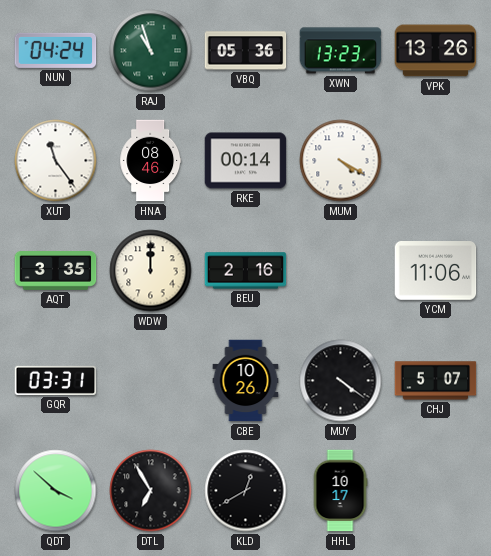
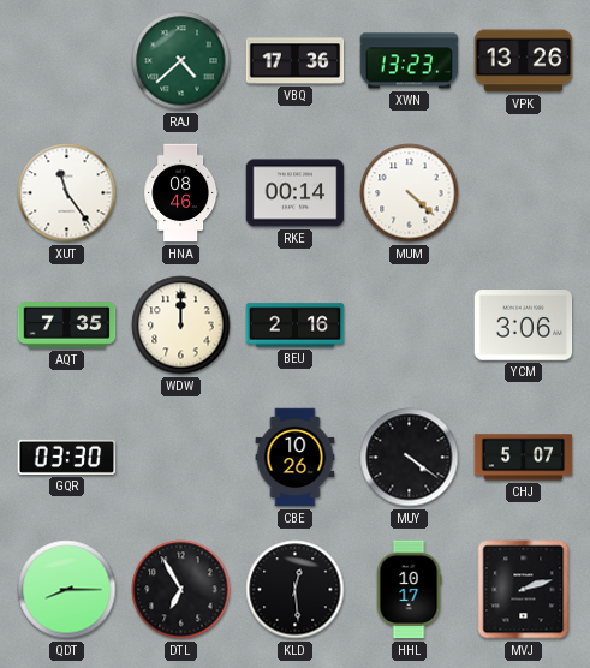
NUN: 04:24 -> none
RAJ: 10:57 -> 4:38
VBQ: 05:36 -> 17:36
MUM: 4:20 -> 4:22
AQT: 3:35 -> 7:35
YCM: 11:06 -> 3:06
GQR: 03:31 -> 03:30
QDT: 3:52 -> 8:15
KLD: 12:40 -> 12:29
MVJ: none -> 2:12
